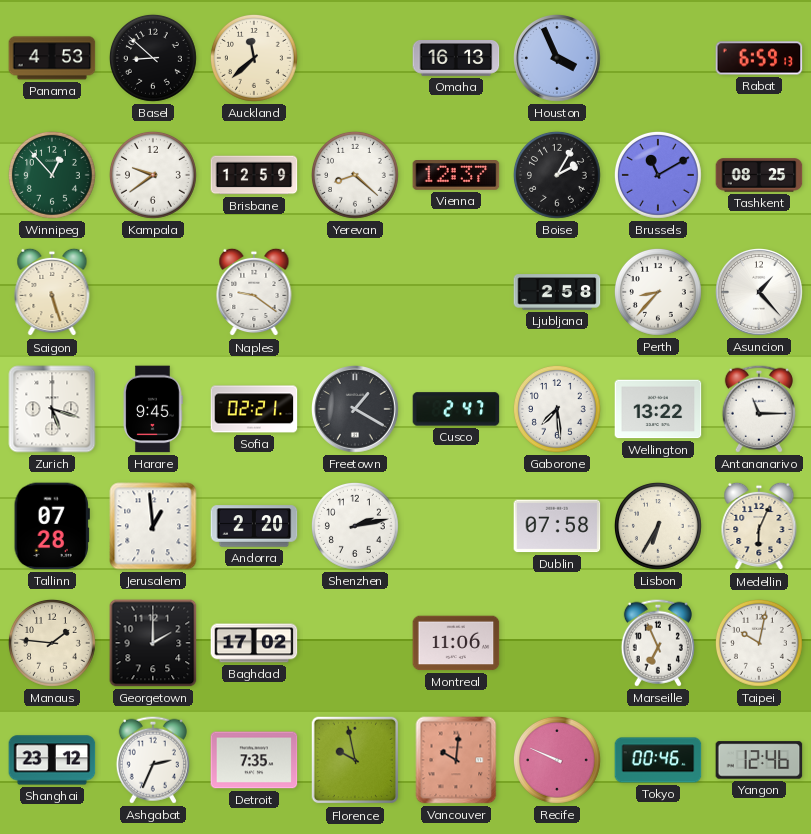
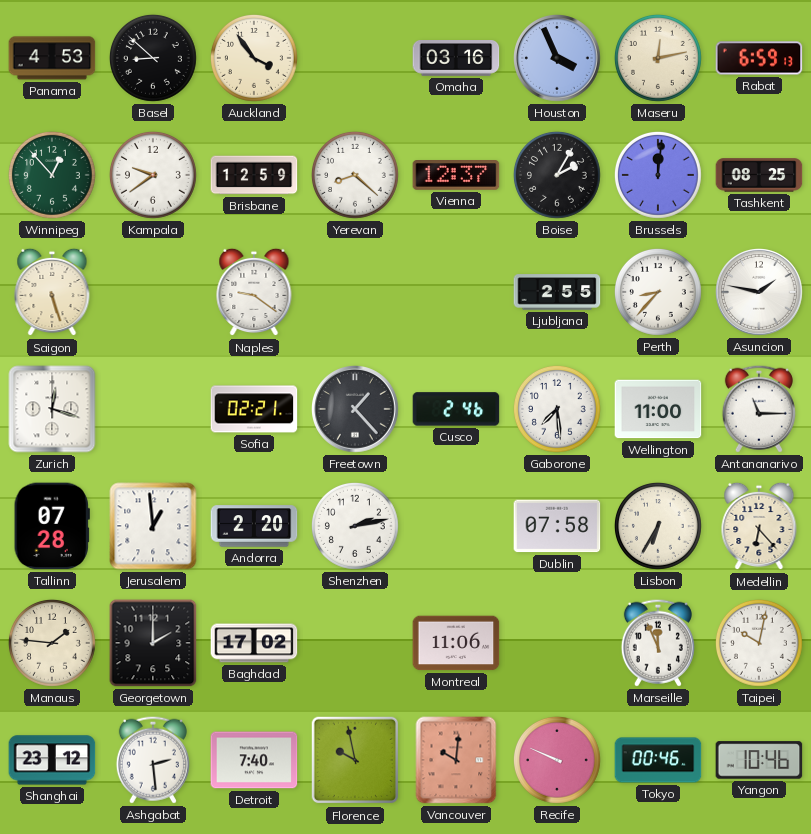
Auckland: 11:38 -> 3:54
Omaha: 16:13 -> 03:16
Maseru: none -> 12:13
Brussels: 11:10 -> 12:01
Ljubljana: 2:58 -> 2:55
Asuncion: 1:23 -> 1:47
Zurich: 5:18 -> 12:18
Harare: 9:45 -> none
Freetown: 1:20 -> 1:23
Cusco: 2:47 -> 2:46
Wellington: 13:22 -> 11:00
Medellin: 6:04 -> 6:23
Marseille: 6:56 -> 11:56
Ashgabat: 2:34 -> 2:29
Detroit: 7:35 -> 7:40
Yangon: 12:46 -> 10:46
